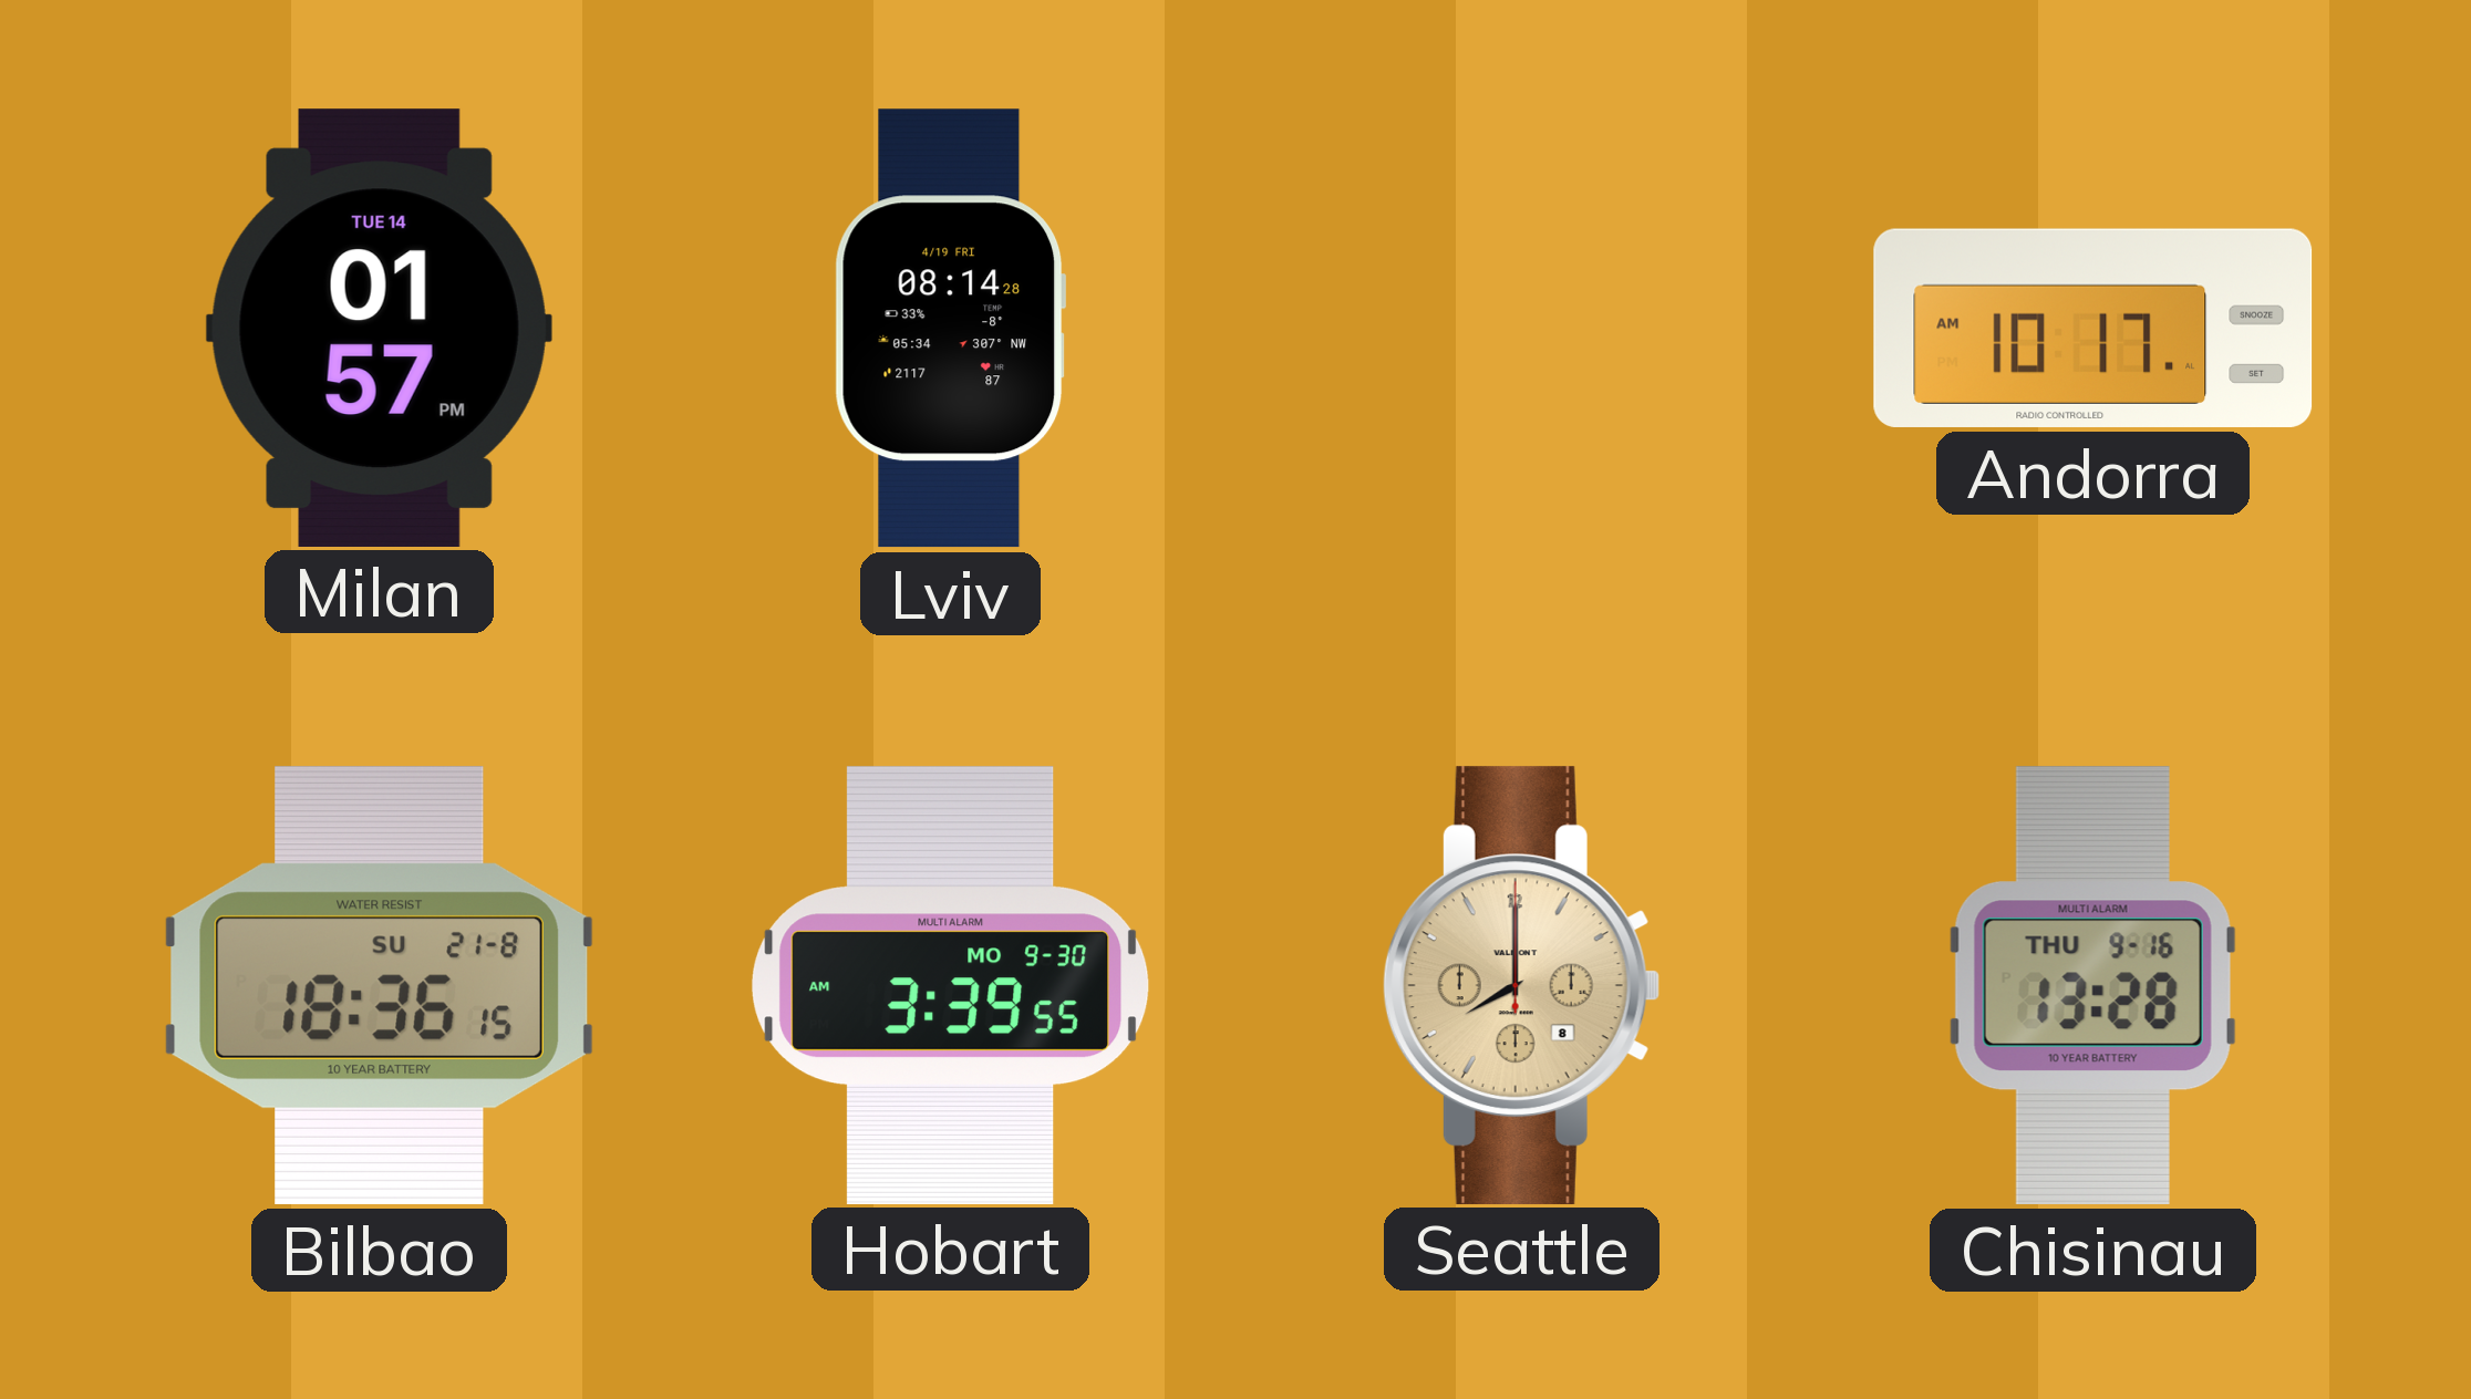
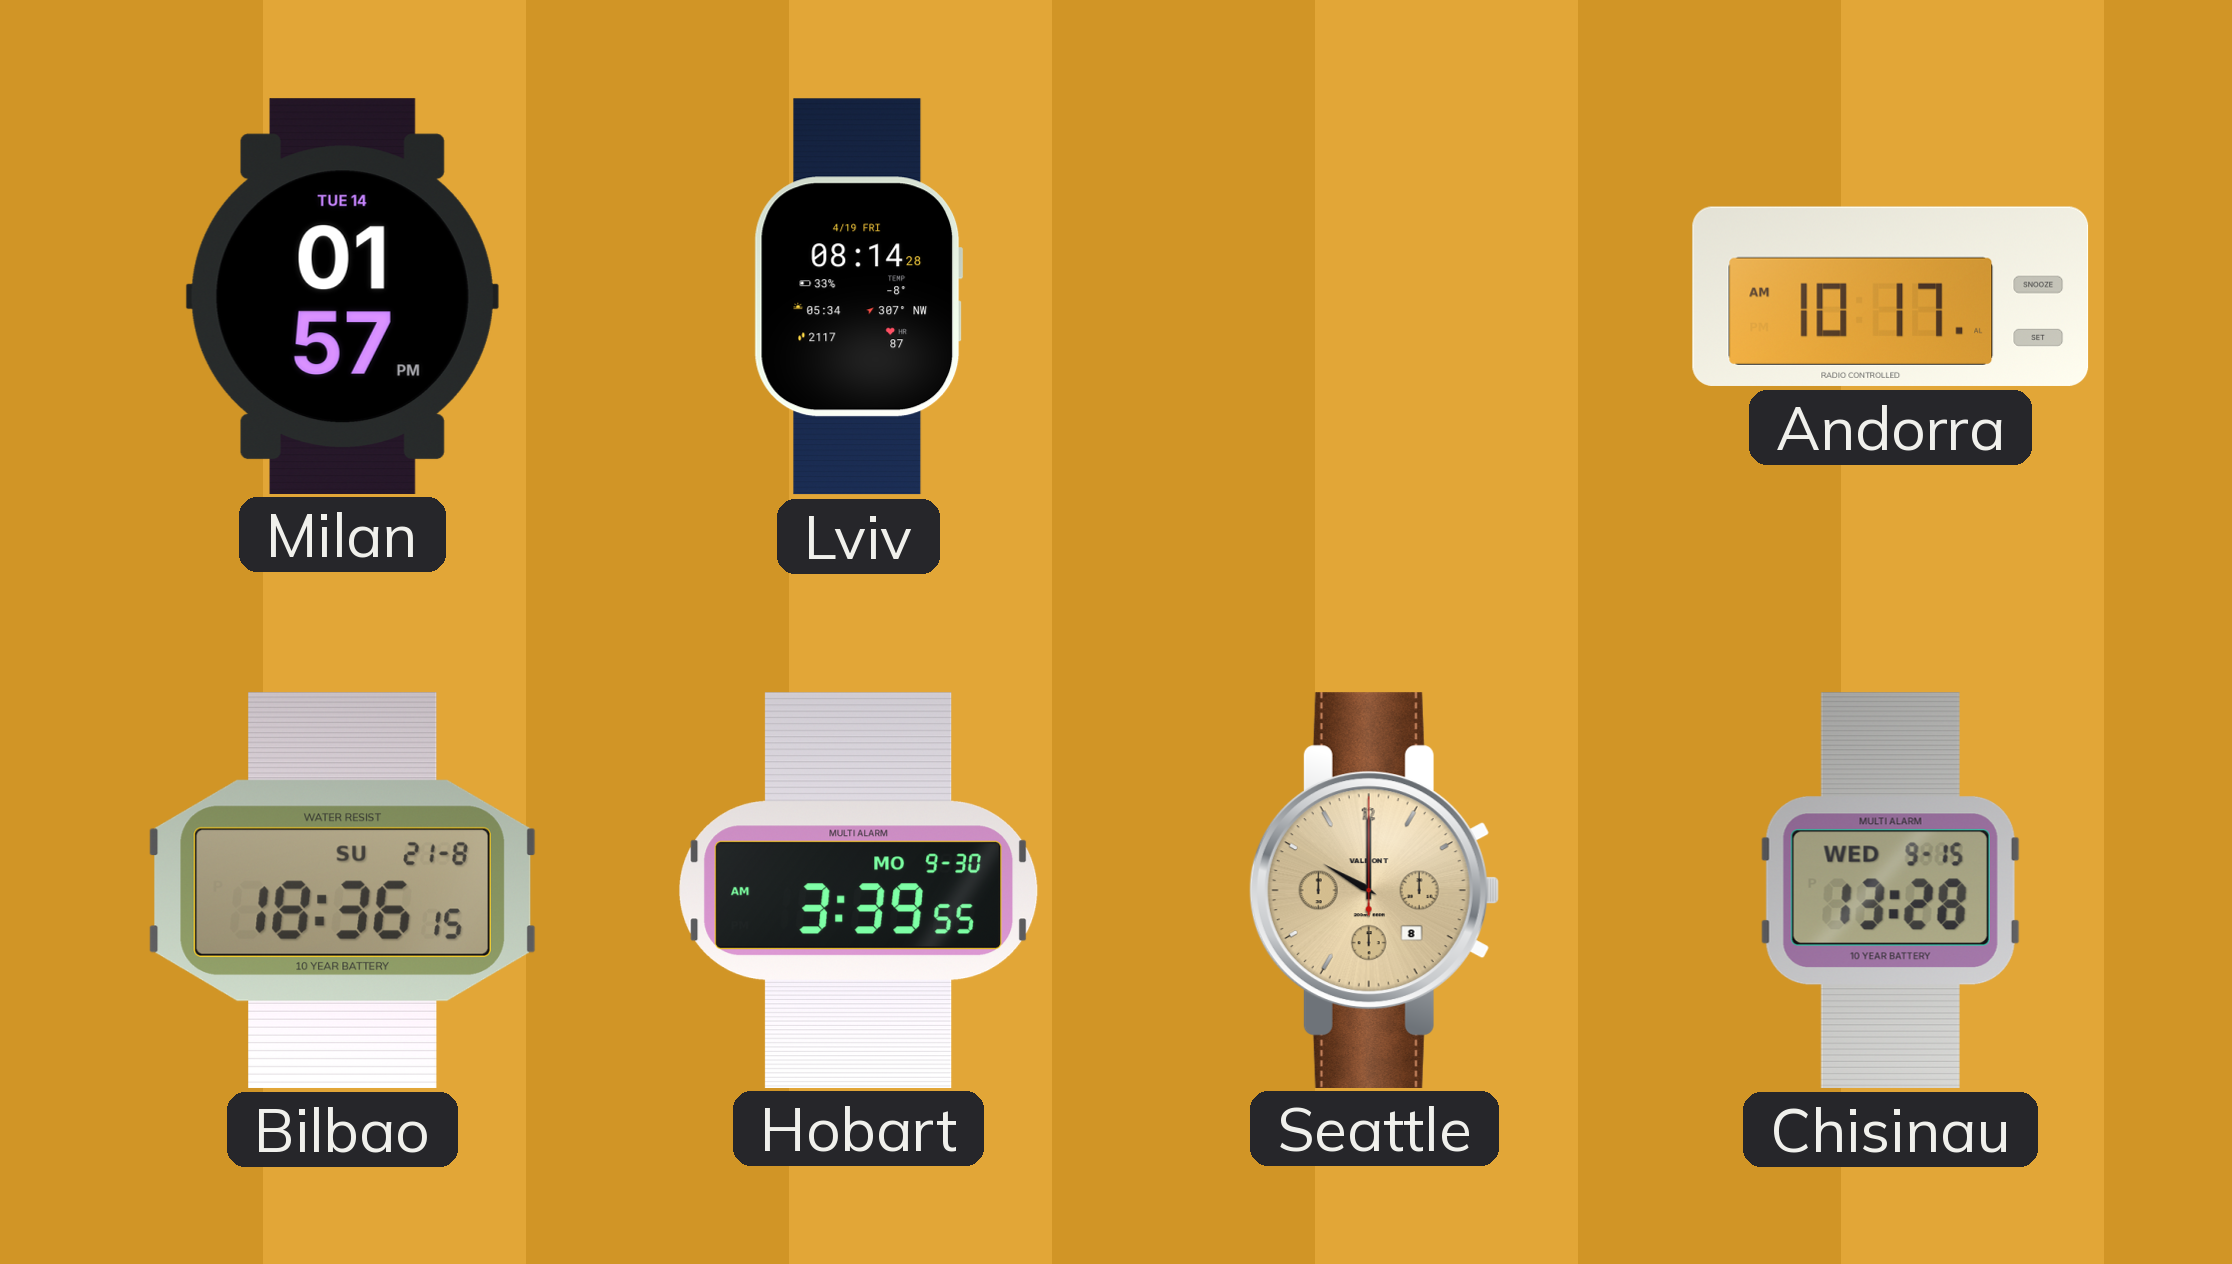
Seattle: 8:00 -> 10:00
Chisinau date: THU 9-16 -> WED 9-15
